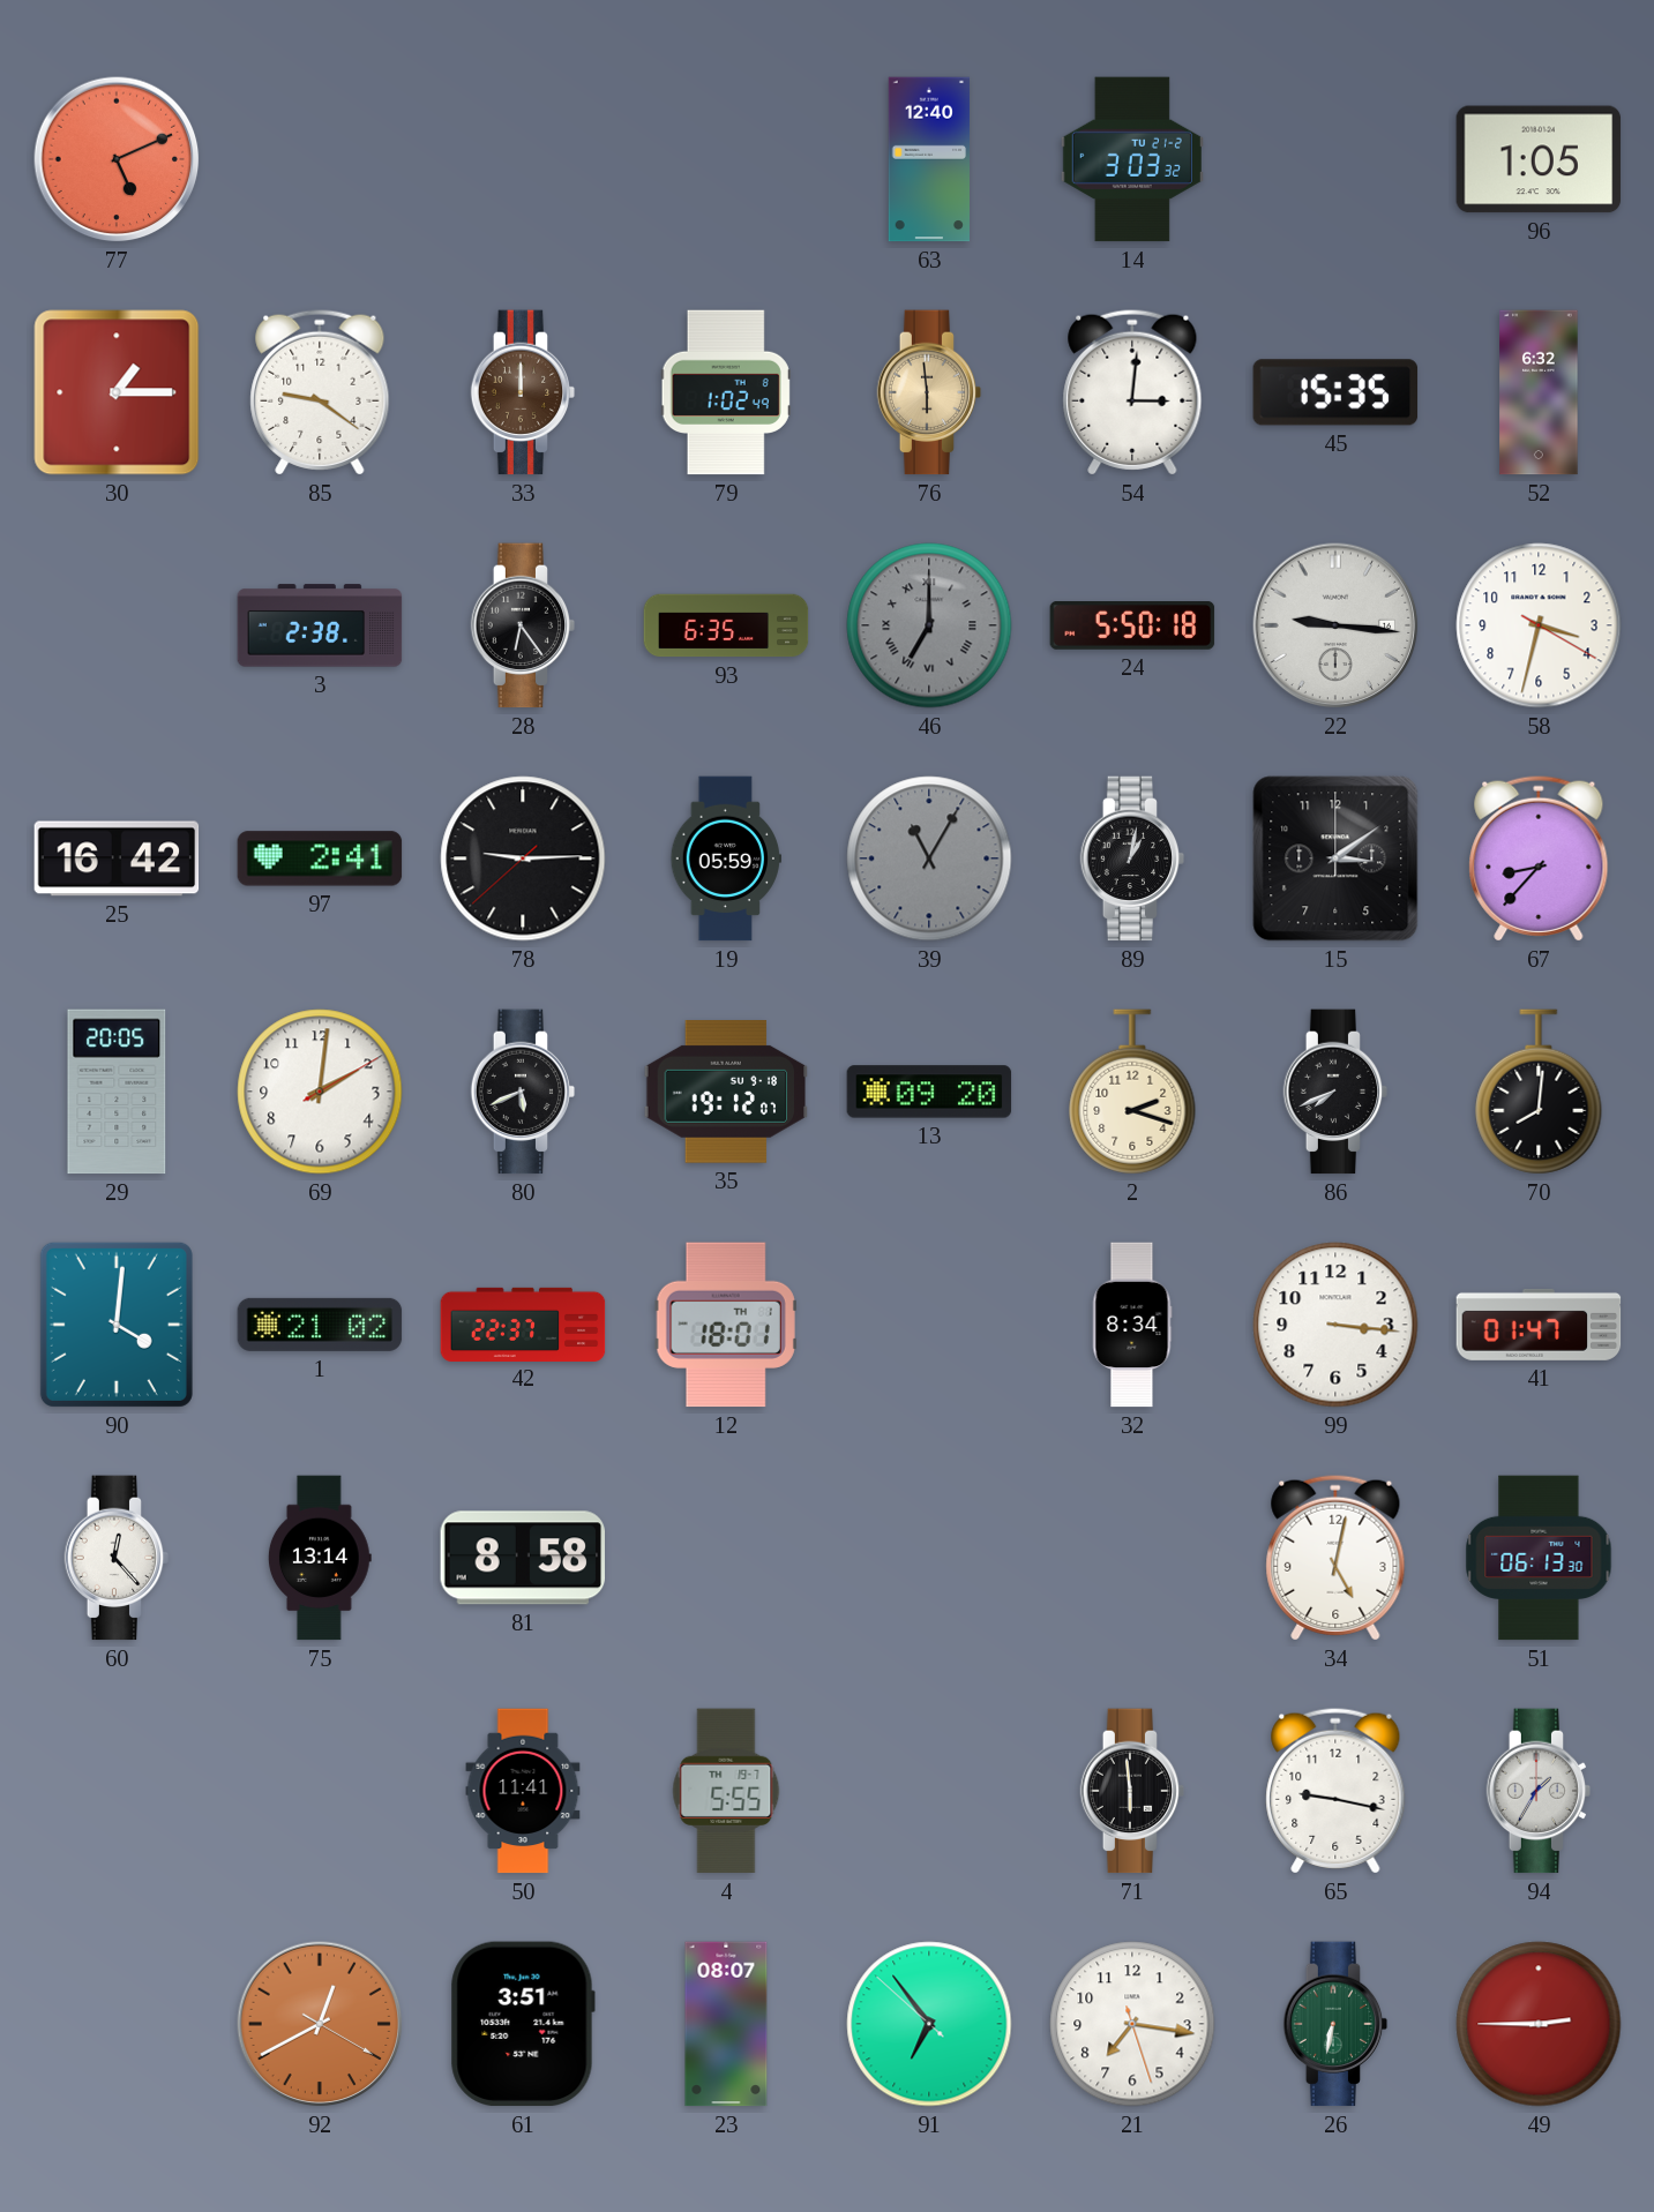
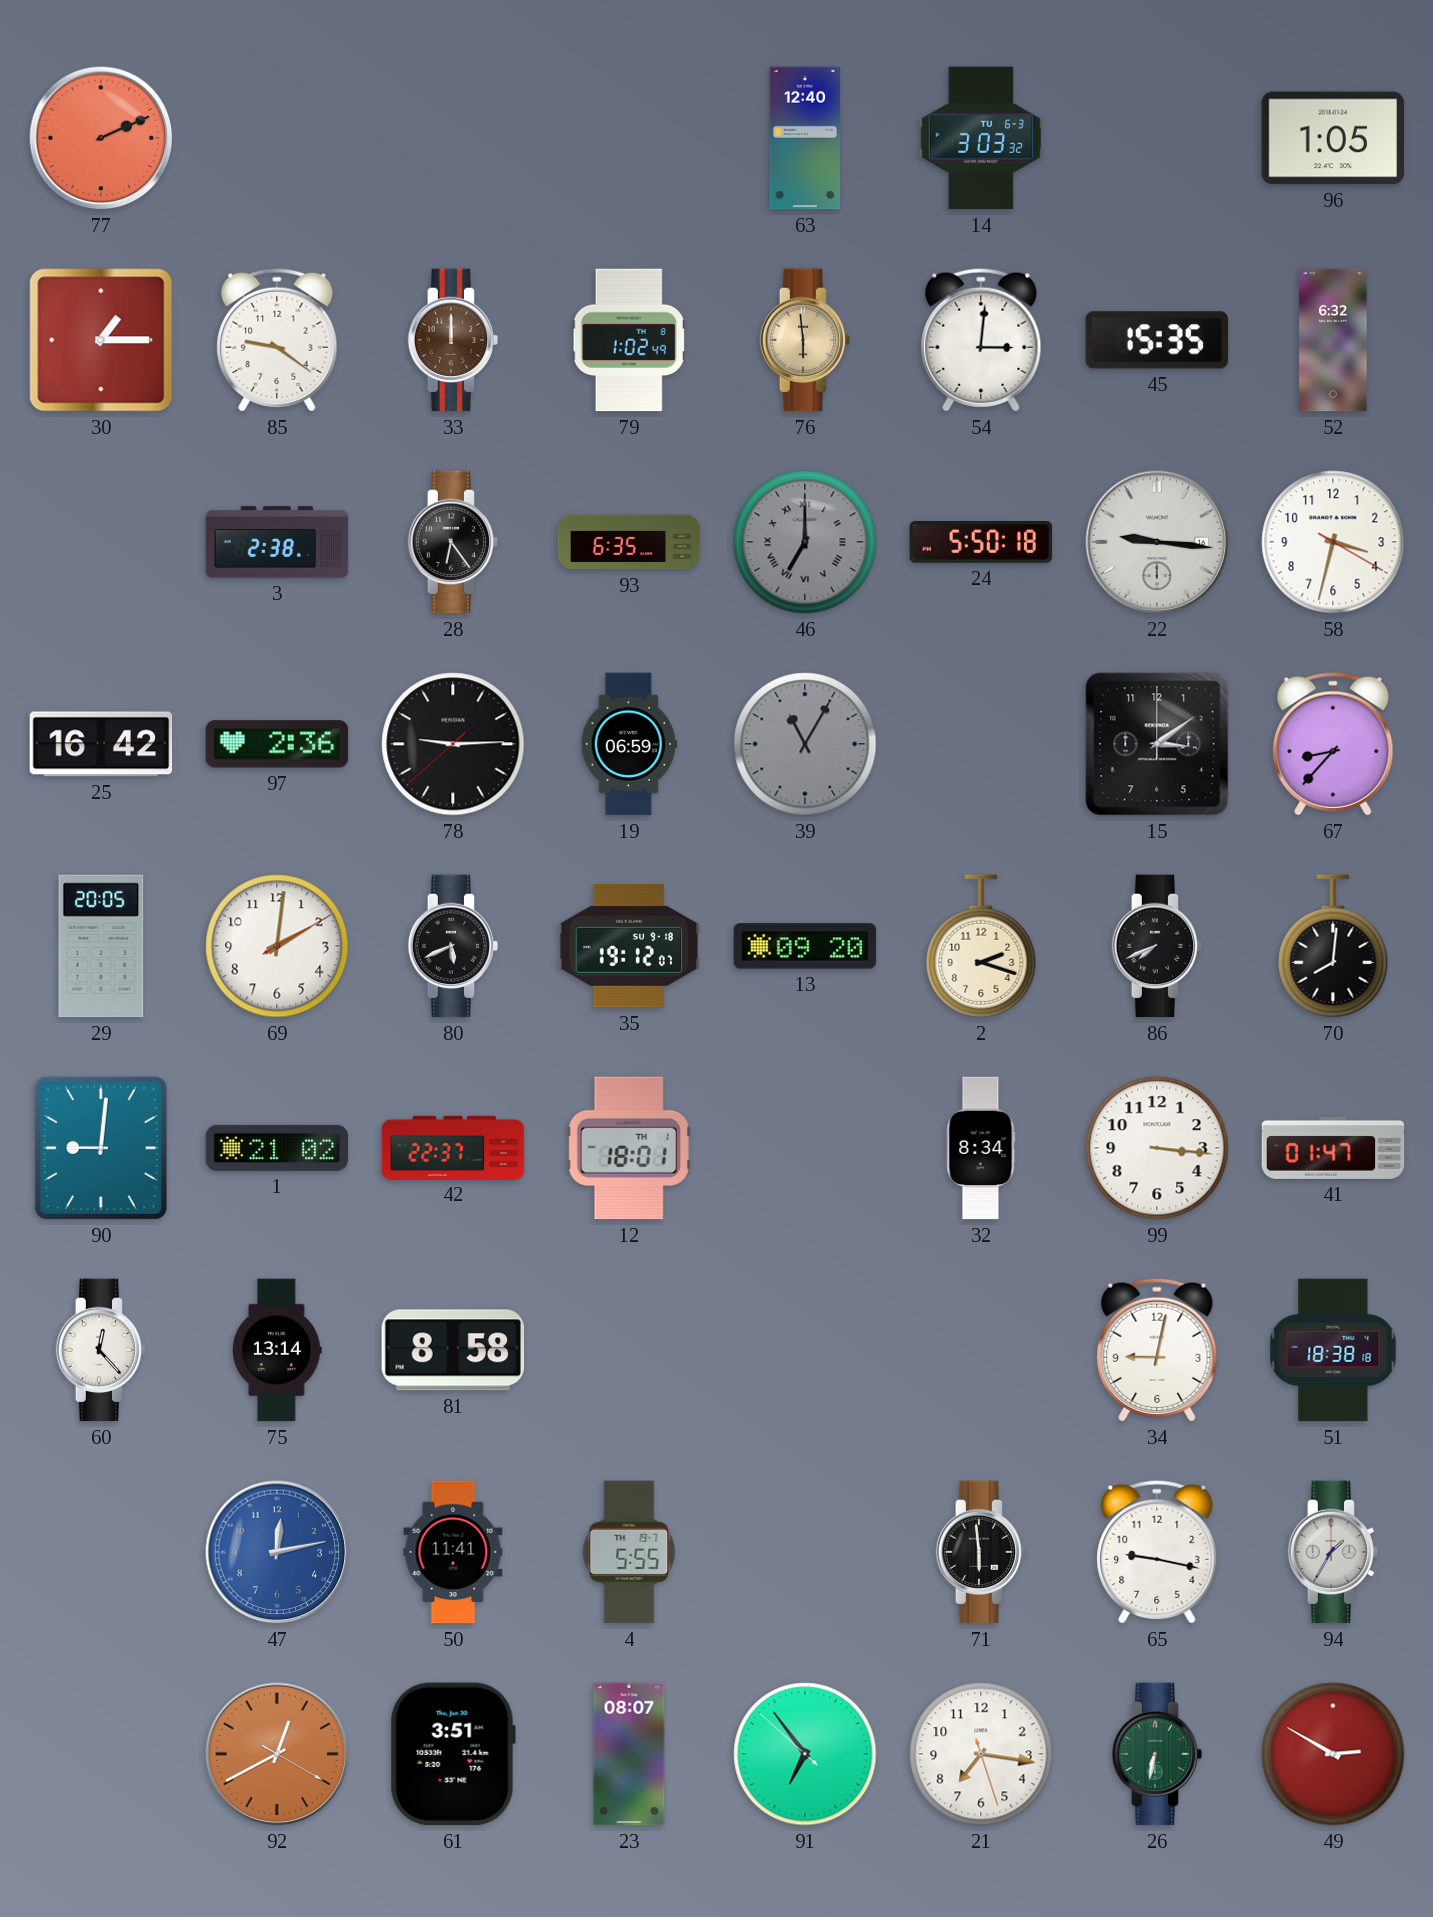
77: 5:11 -> 2:11
14 date: TU 21-2 -> TU 6-3
97: 2:41 -> 2:36
19: 05:59 -> 06:59
89: 1:02 -> none
90: 4:01 -> 9:01
34: 5:02 -> 9:02
51: 06:13 -> 18:38
47: none -> 12:13
49: 2:45 -> 2:50
